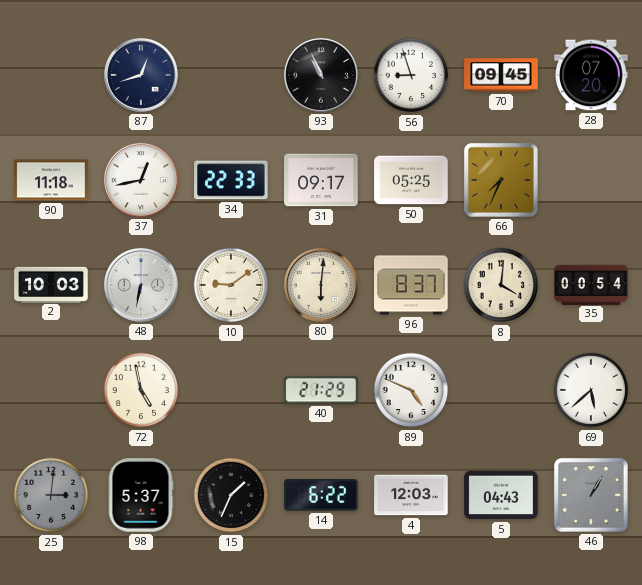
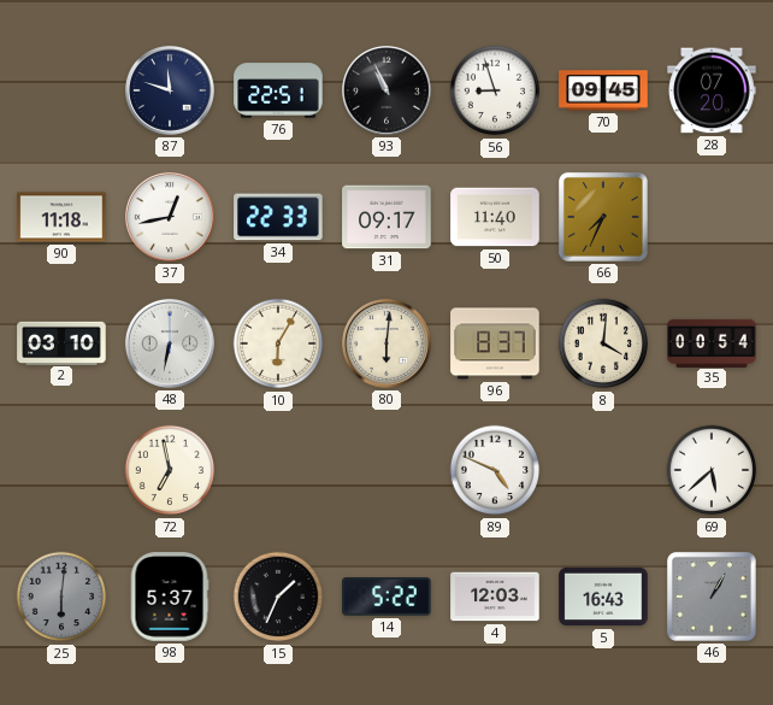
87: 12:42 -> 11:48
76: none -> 22:51
50: 05:25 -> 11:40
2: 10:03 -> 03:10
10: 9:09 -> 6:05
72: 4:58 -> 6:58
40: 21:29 -> none
25: 3:01 -> 6:01
14: 6:22 -> 5:22
5: 04:43 -> 16:43
